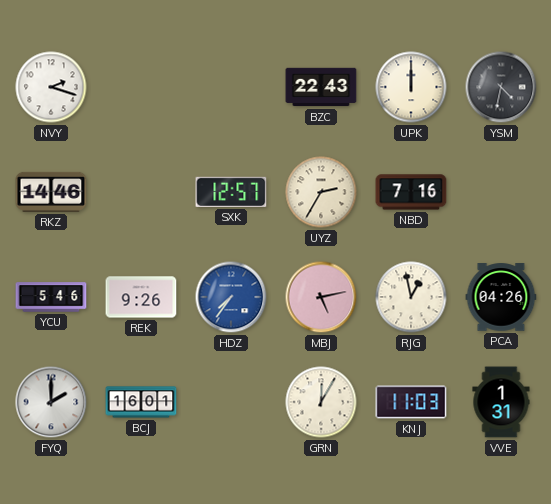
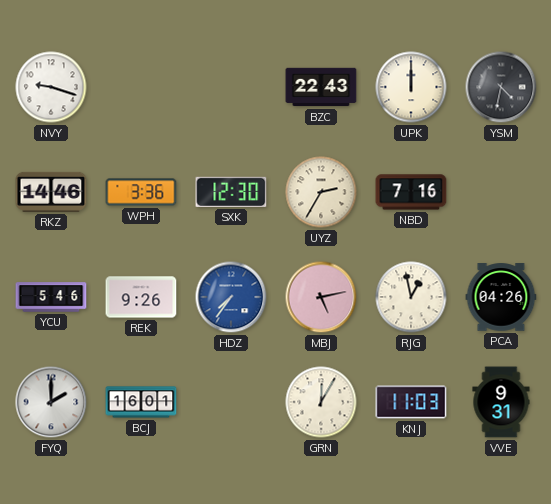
NVY: 2:18 -> 9:18
WPH: none -> 3:36
SXK: 12:57 -> 12:30
VVE: 1:31 -> 9:31
